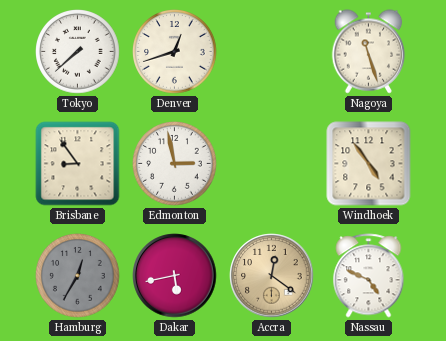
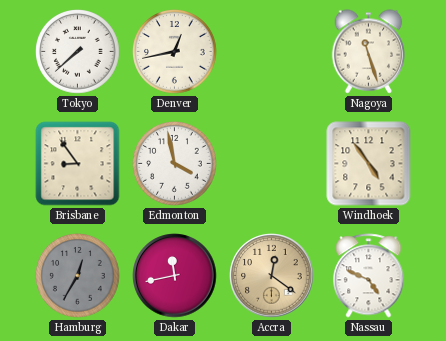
Denver: 12:42 -> 12:43
Edmonton: 2:58 -> 3:58
Dakar: 5:43 -> 11:43
